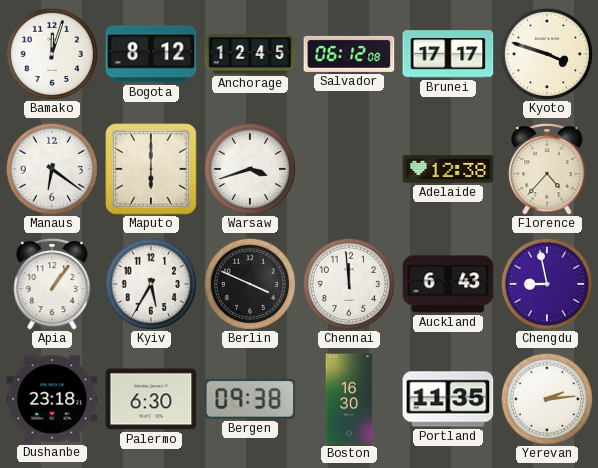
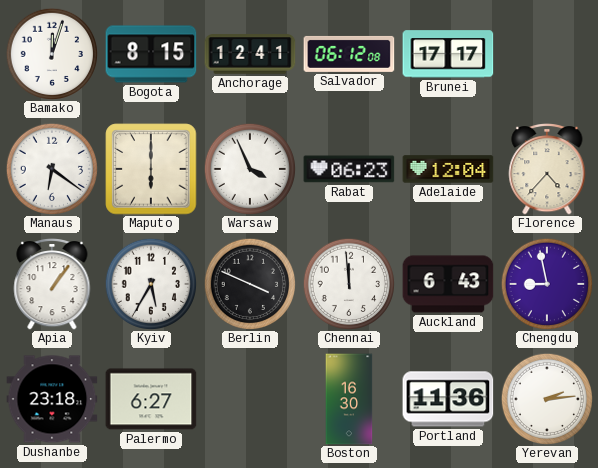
Bogota: 8:12 -> 8:15
Anchorage: 12:45 -> 12:41
Kyoto: 3:48 -> none
Warsaw: 3:42 -> 3:56
Rabat: none -> 06:23
Adelaide: 12:38 -> 12:04
Palermo: 6:30 -> 6:27
Bergen: 09:38 -> none
Portland: 11:35 -> 11:36
